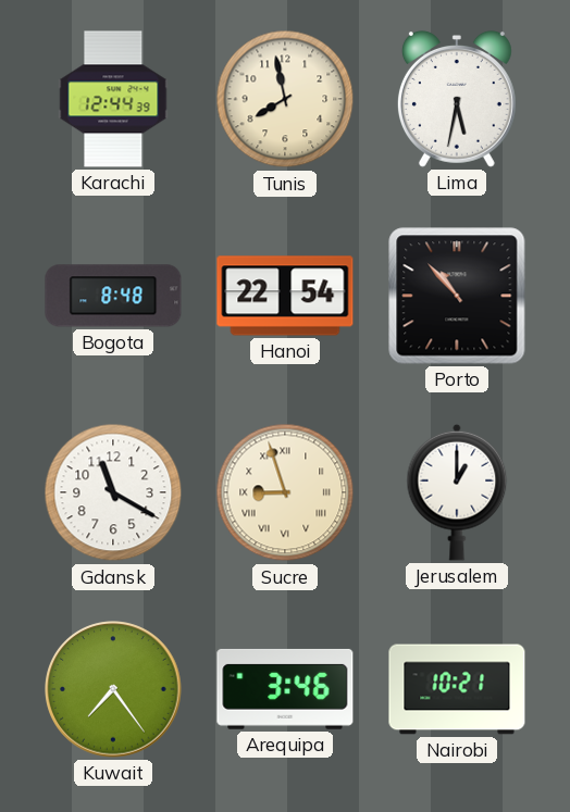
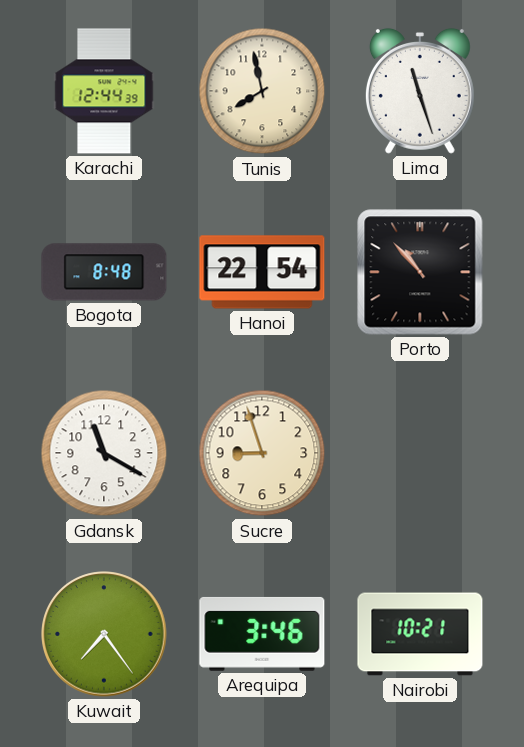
Lima: 5:32 -> 11:27
Sucre numerals: Roman -> Arabic
Jerusalem: 1:00 -> none
